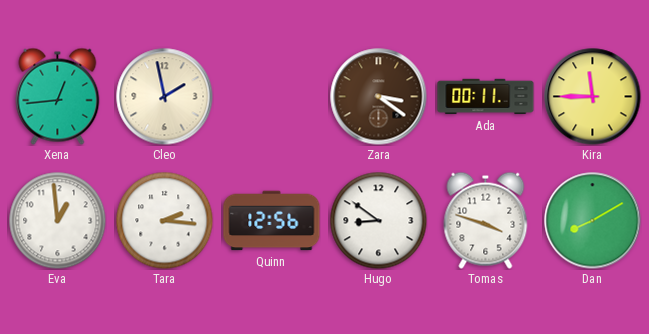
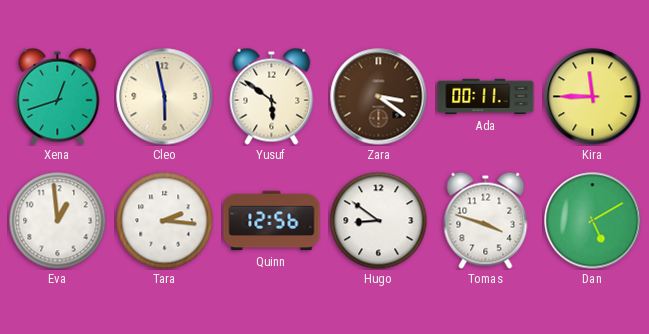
Xena: 12:44 -> 12:42
Cleo: 1:58 -> 5:58
Yusuf: none -> 5:51
Dan: 8:10 -> 5:10
